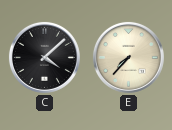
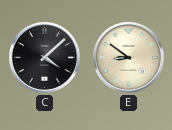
E: 7:37 -> 8:51
